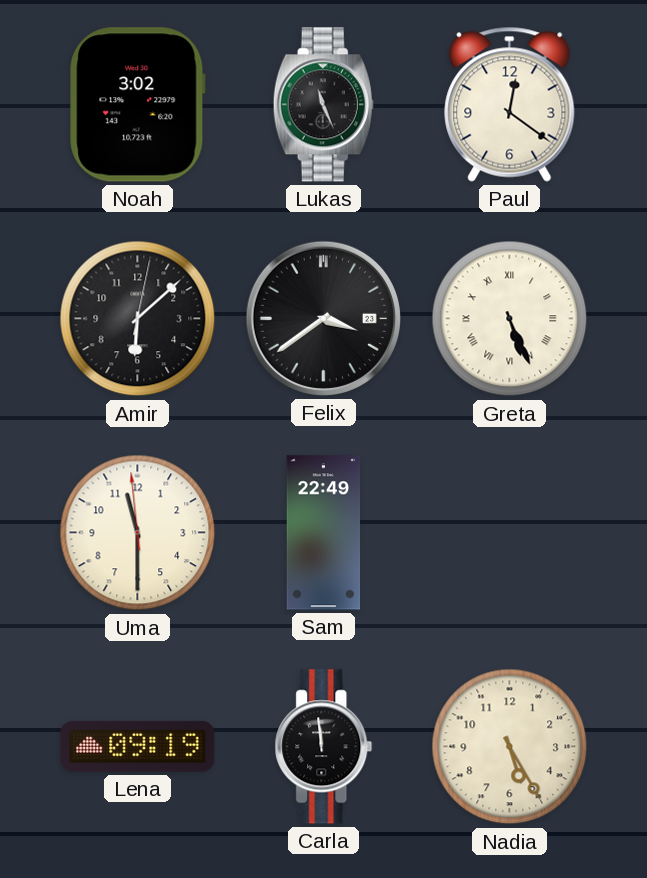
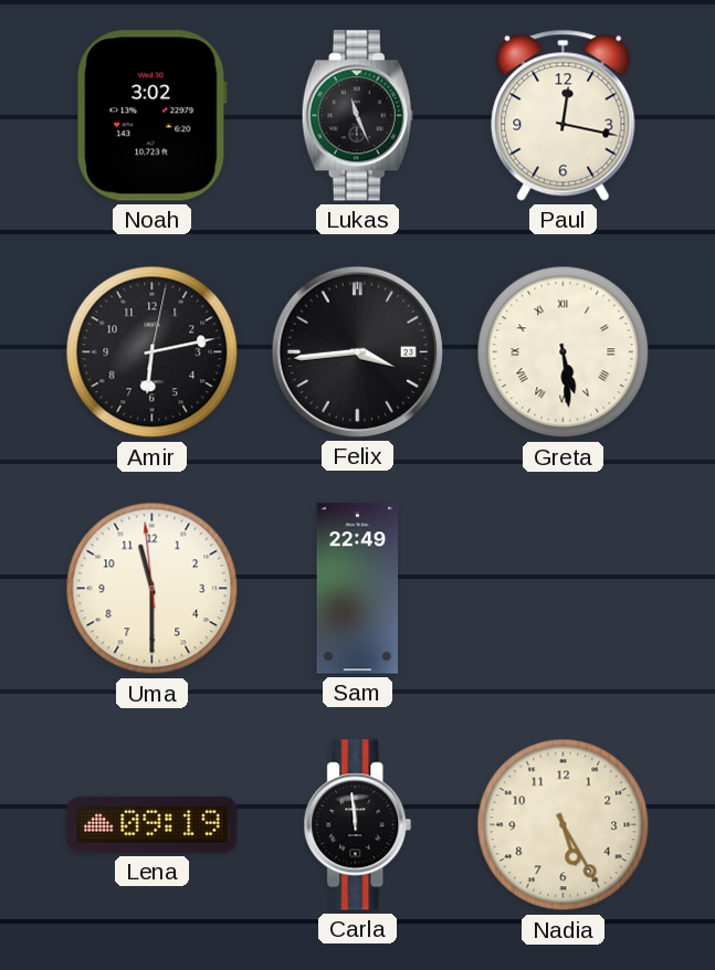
Paul: 12:21 -> 12:17
Amir: 6:08 -> 6:13
Felix: 3:39 -> 3:44
Greta: 5:26 -> 5:29
